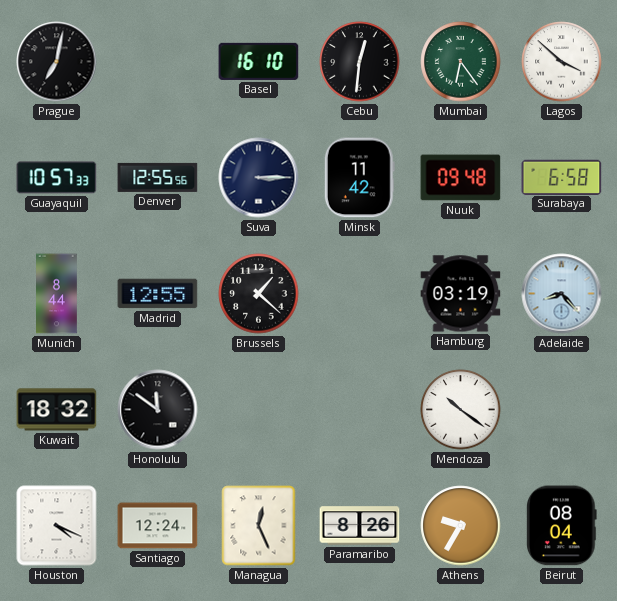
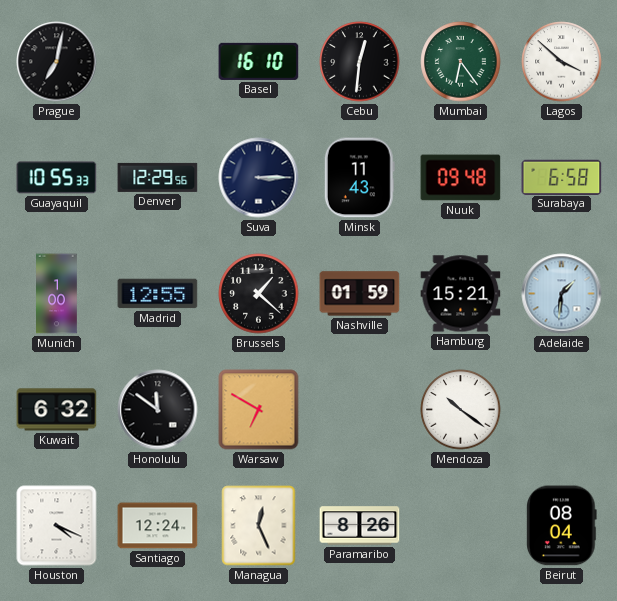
Guayaquil: 10:57 -> 10:55
Denver: 12:55 -> 12:29
Minsk: 11:42 -> 11:43
Munich: 8:44 -> 1:00
Nashville: none -> 01:59
Hamburg: 03:19 -> 15:21
Adelaide: 8:23 -> 1:31
Kuwait: 18:32 -> 6:32
Warsaw: none -> 6:50
Athens: 9:35 -> none
